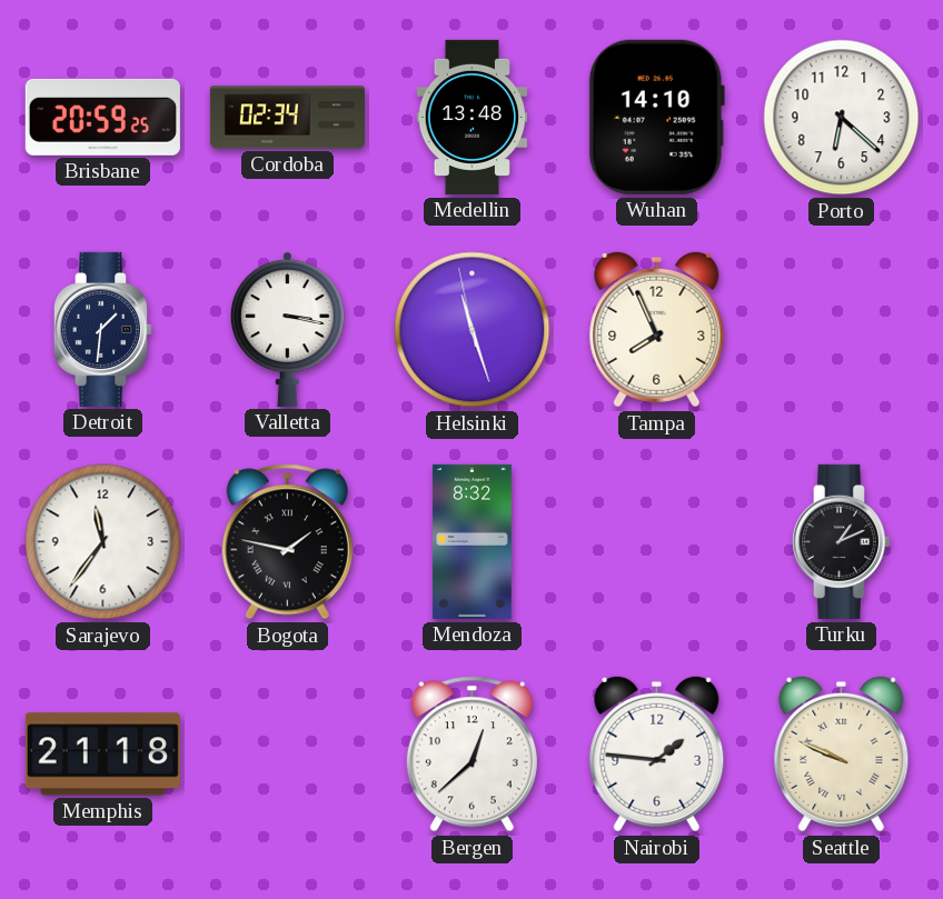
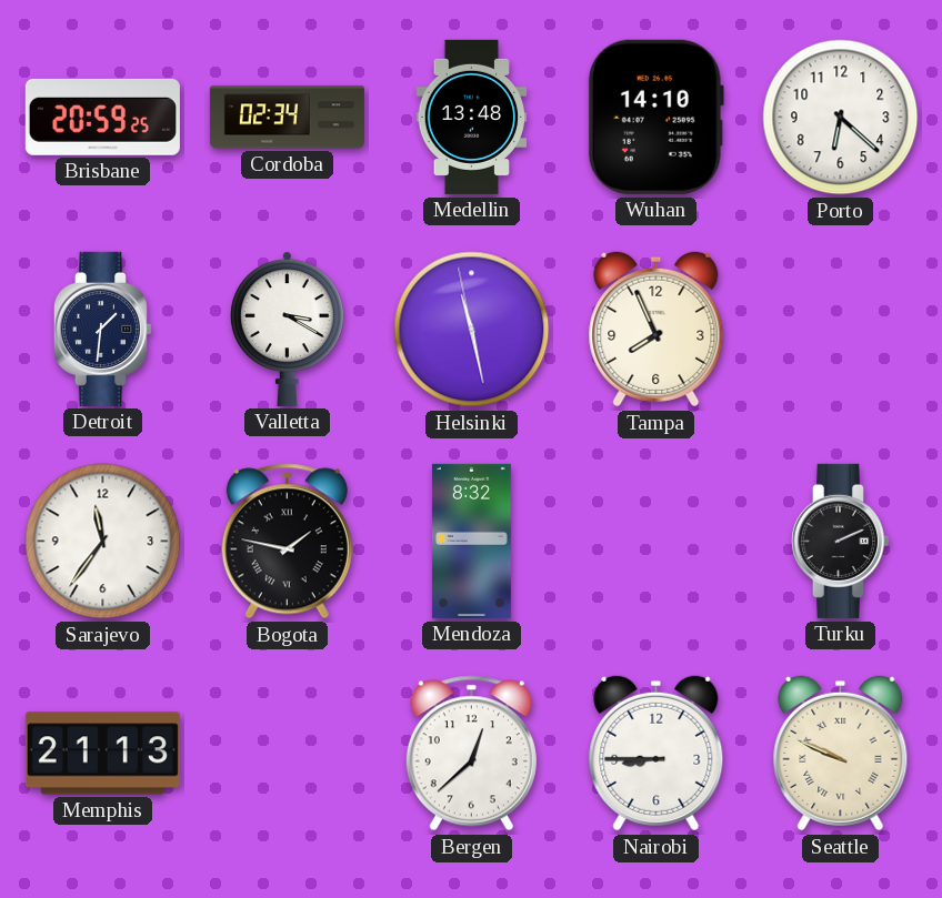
Valletta: 3:17 -> 3:20
Helsinki: 11:26 -> 11:27
Turku: 1:11 -> 2:11
Memphis: 21:18 -> 21:13
Nairobi: 1:46 -> 8:45
